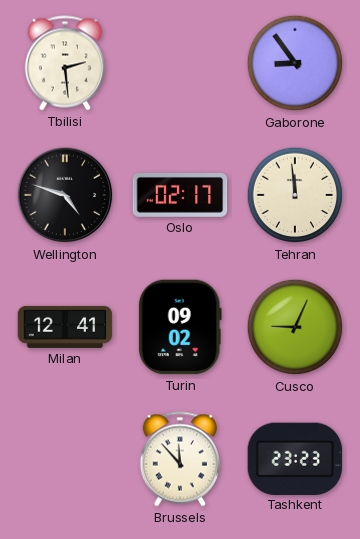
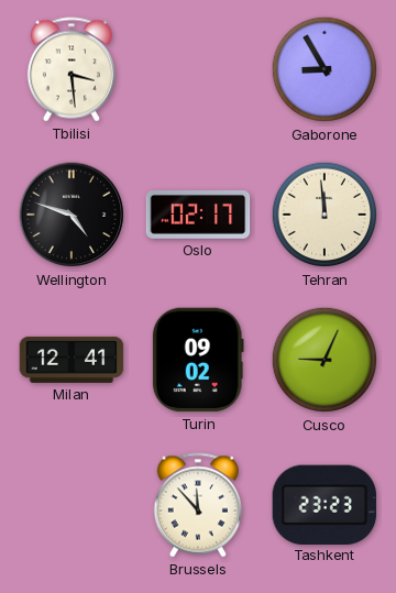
Tbilisi: 2:29 -> 3:29
Gaborone: 8:54 -> 8:55
